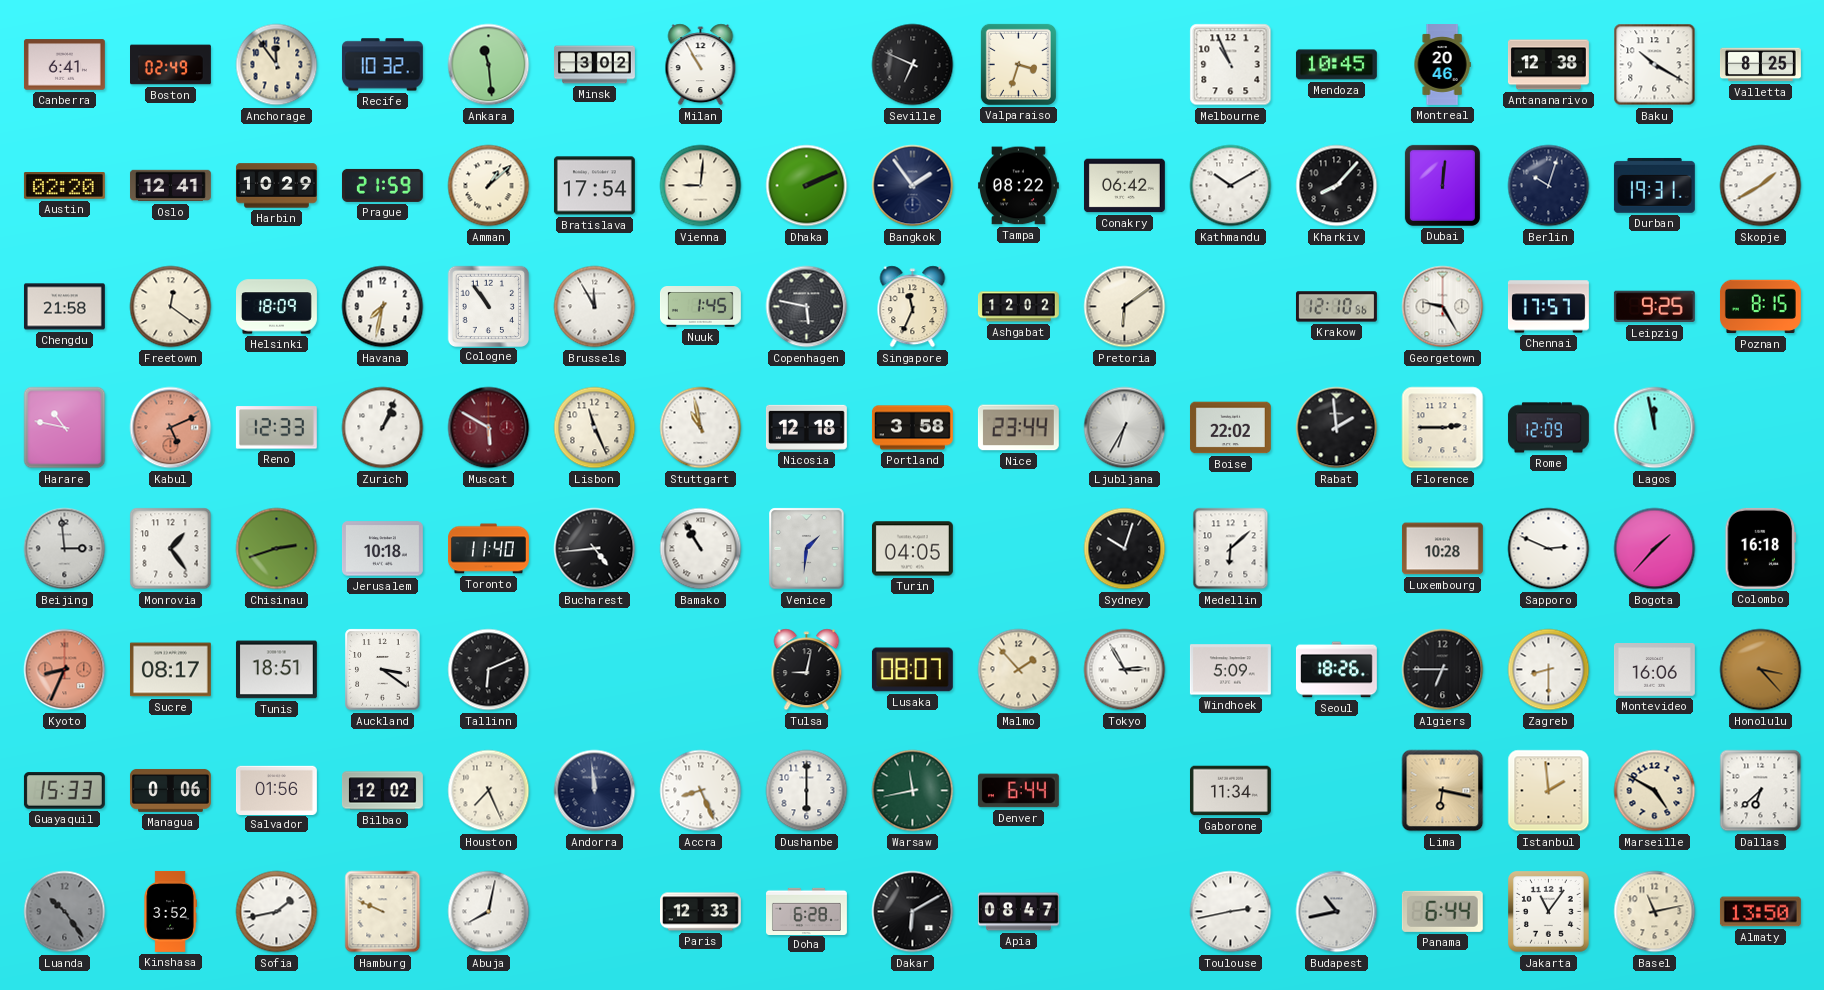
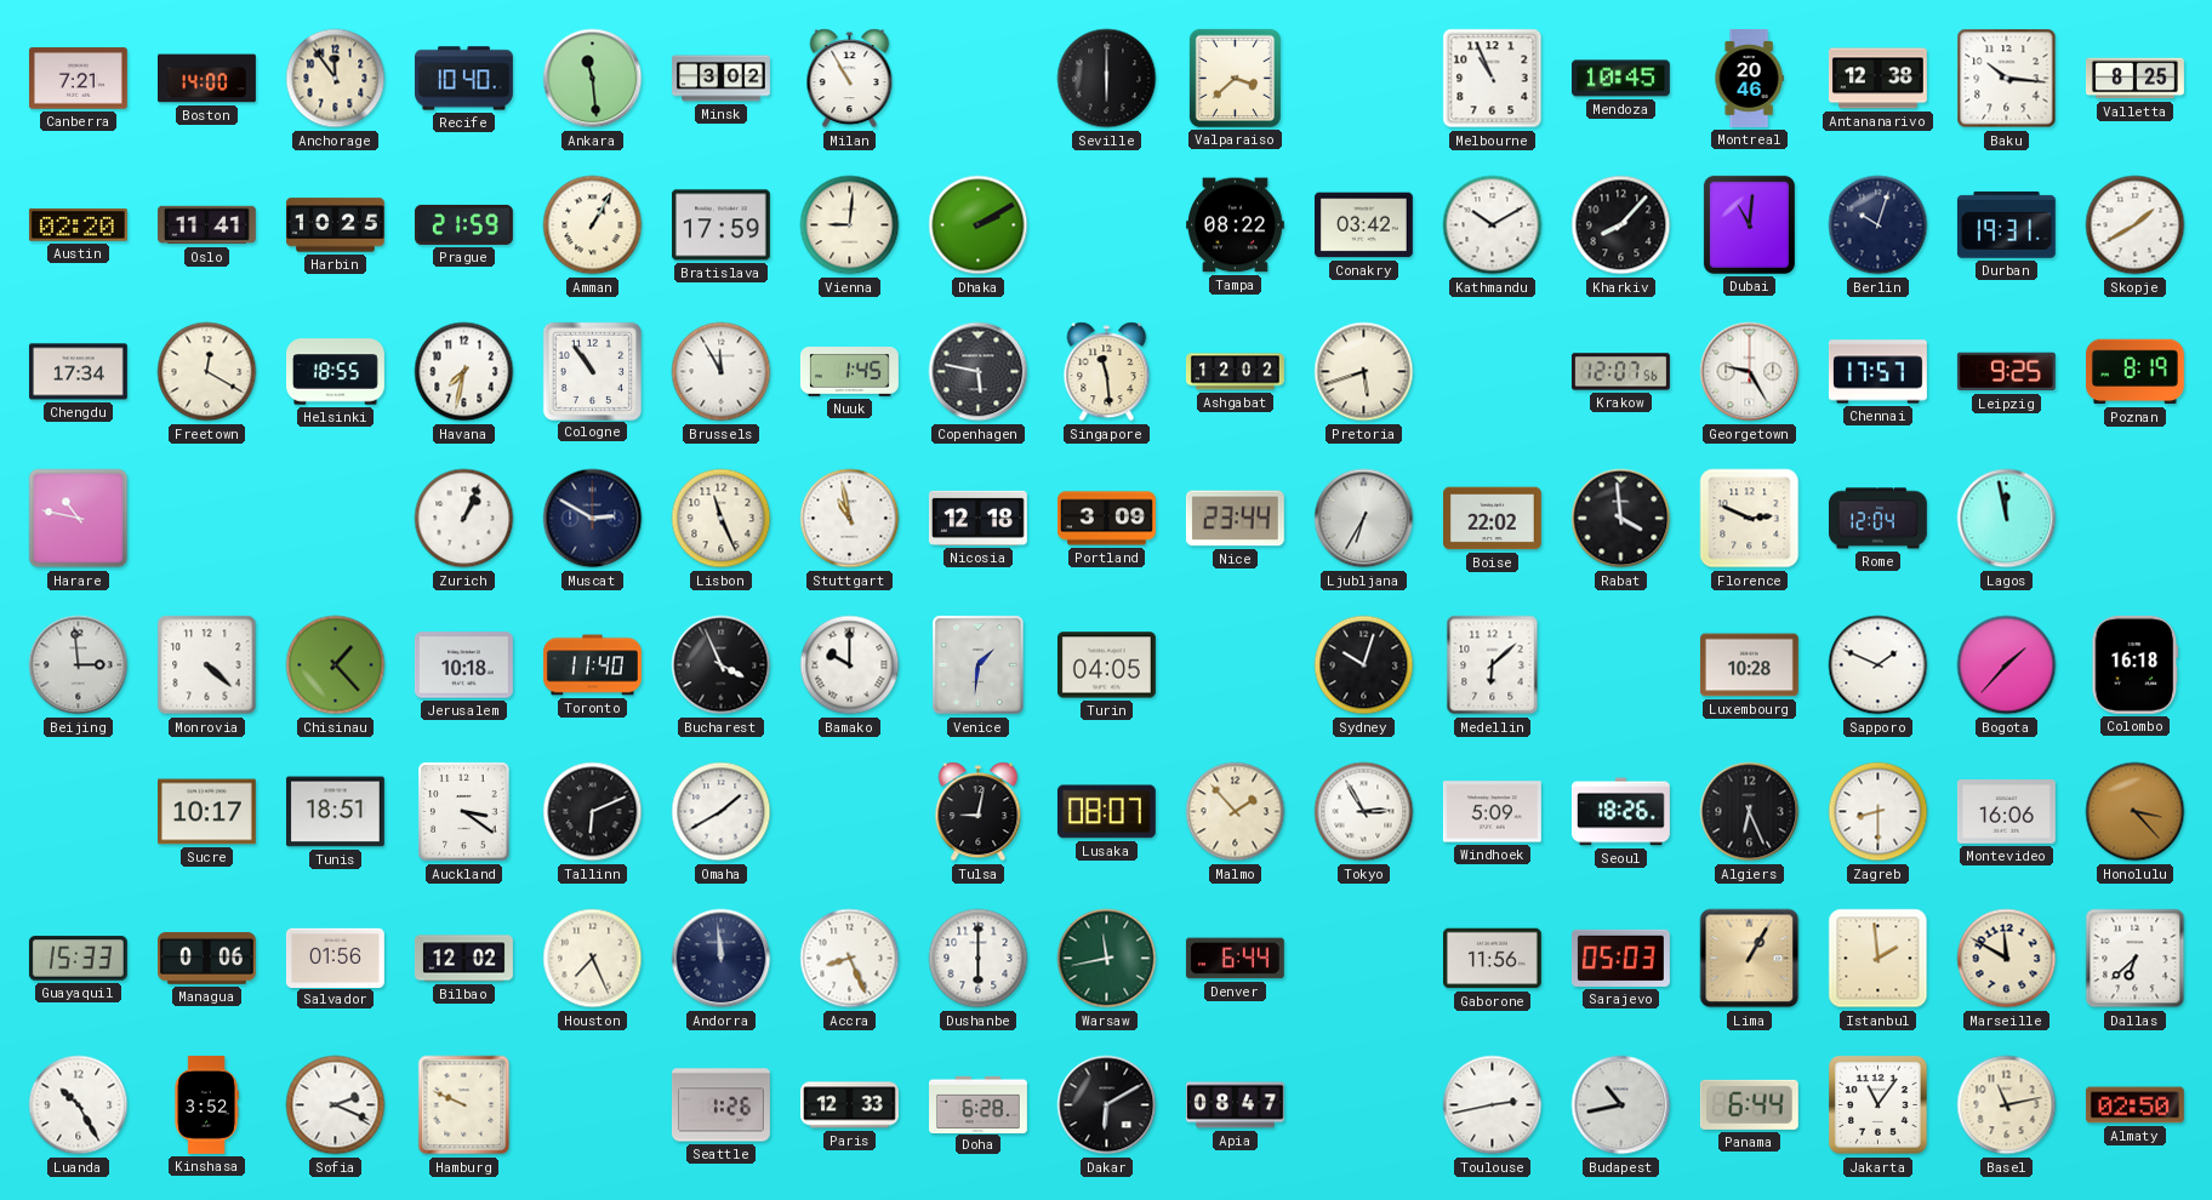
Canberra: 6:41 -> 7:21
Boston: 02:49 -> 14:00
Recife: 10:32 -> 10:40
Seville: 6:49 -> 6:00
Valparaiso: 3:33 -> 3:38
Baku: 10:20 -> 10:16
Oslo: 12:41 -> 11:41
Harbin: 10:29 -> 10:25
Amman: 1:08 -> 1:05
Bratislava: 17:54 -> 17:59
Dhaka: 2:11 -> 2:10
Bangkok: 1:54 -> none
Conakry: 06:42 -> 03:42
Dubai: 12:01 -> 11:01
Chengdu: 21:58 -> 17:34
Freetown: 12:21 -> 12:20
Helsinki: 18:09 -> 18:55
Singapore: 11:34 -> 11:29
Pretoria: 6:09 -> 5:42
Krakow: 12:10 -> 12:07
Poznan: 8:15 -> 8:19
Kabul: 5:11 -> none
Reno: 12:33 -> none
Muscat: 5:50 -> 2:50
Muscat dial: burgundy -> navy
Portland: 3:58 -> 3:09
Rabat: 1:59 -> 3:59
Florence: 2:45 -> 2:49
Rome: 12:09 -> 12:04
Monrovia: 1:24 -> 4:22
Chisinau: 2:42 -> 1:23
Bucharest: 4:44 -> 3:56
Bamako: 10:55 -> 10:00
Sapporo: 2:49 -> 1:49
Kyoto: 8:34 -> none
Sucre: 08:17 -> 10:17
Omaha: none -> 1:40
Algiers: 6:45 -> 6:26
Gaborone: 11:34 -> 11:56
Sarajevo: none -> 05:03
Lima: 6:17 -> 1:05
Marseille: 4:50 -> 11:50
Luanda: 10:24 -> 10:25
Luanda dial: grey -> white
Sofia: 1:43 -> 2:19
Abuja: 8:02 -> none
Seattle: none -> 1:26
Almaty: 13:50 -> 02:50
